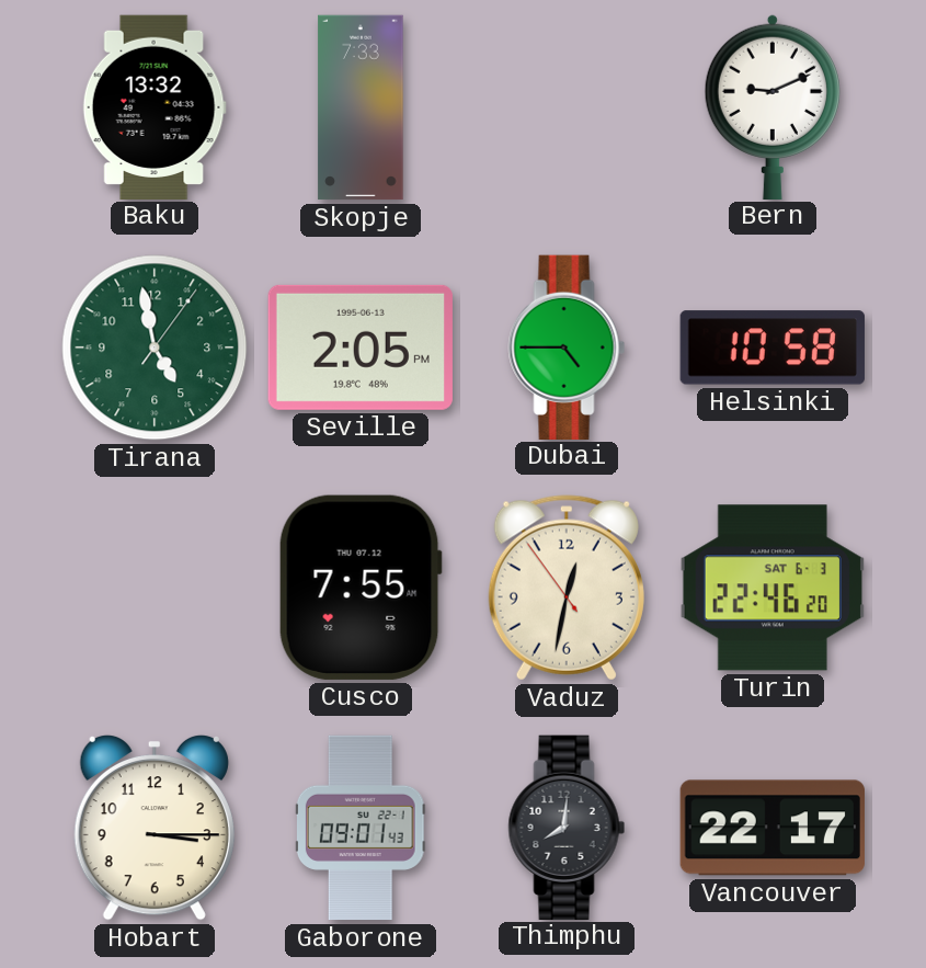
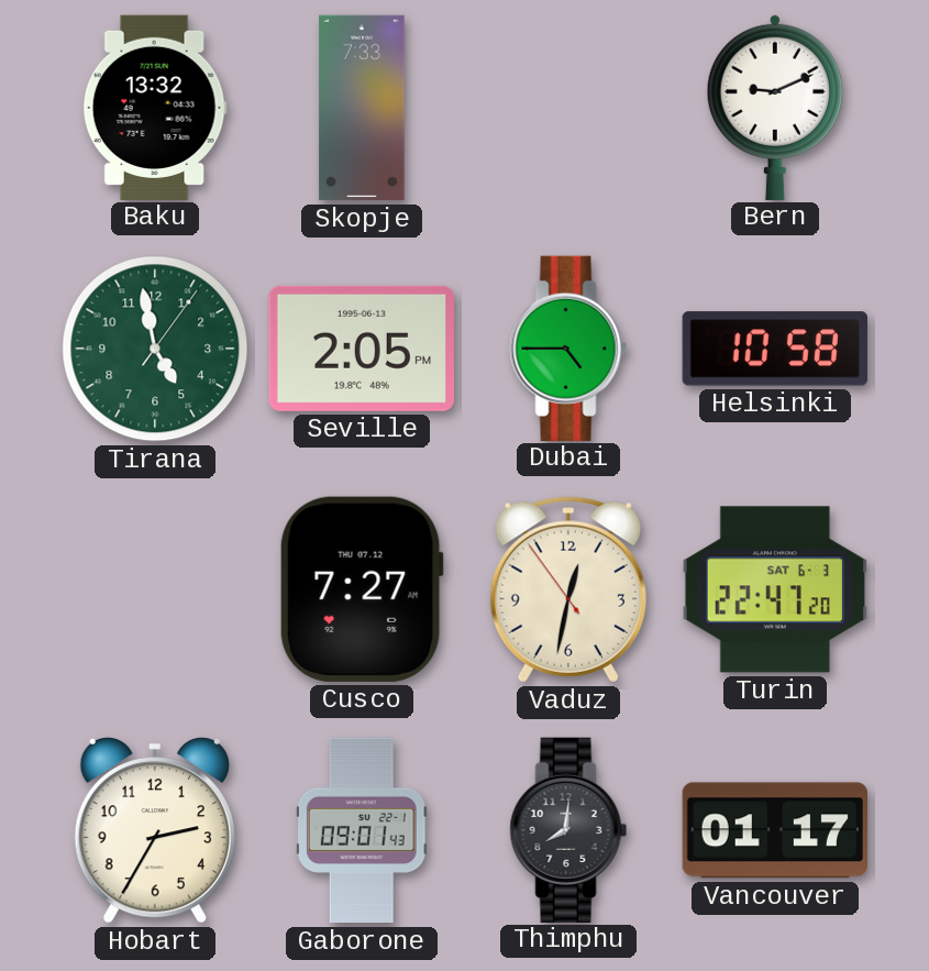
Cusco: 7:55 -> 7:27
Turin: 22:46 -> 22:47
Hobart: 3:15 -> 2:35
Vancouver: 22:17 -> 01:17
